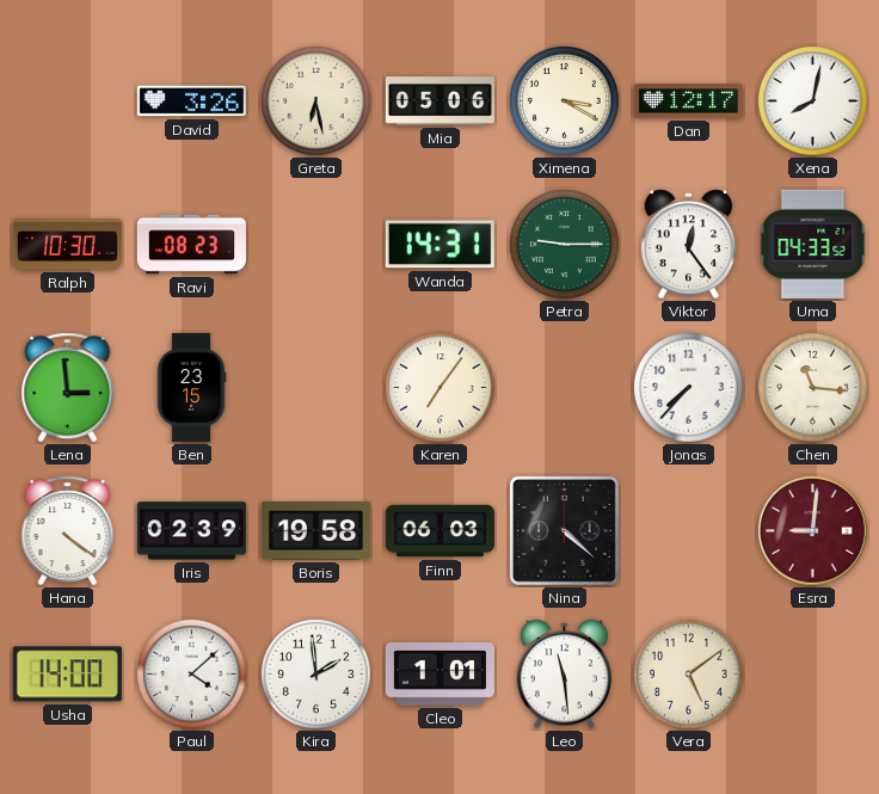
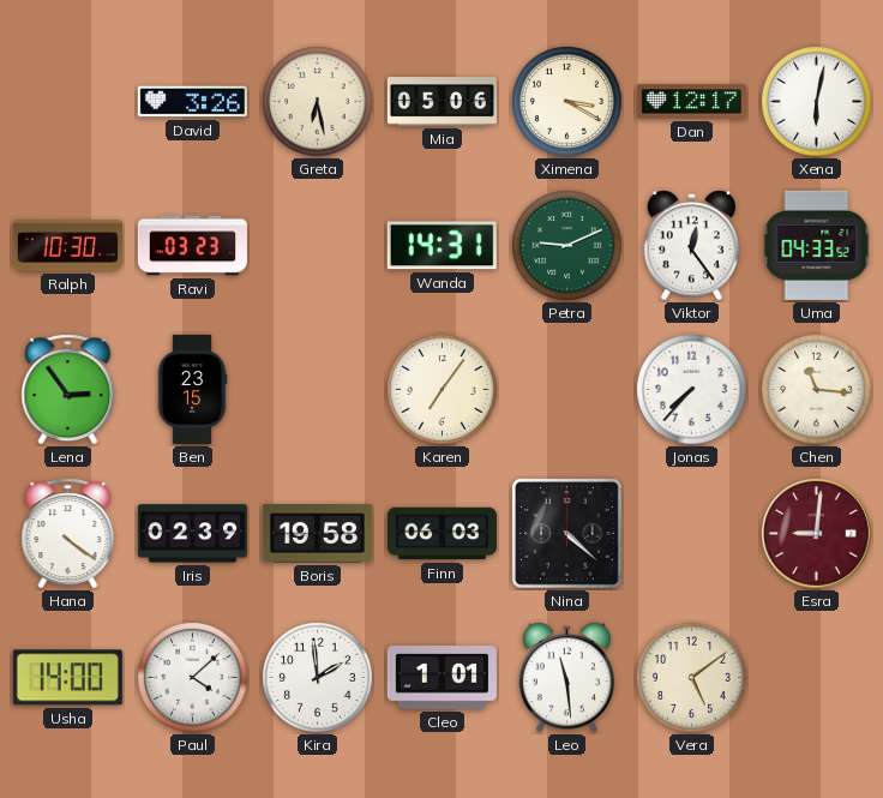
Xena: 8:02 -> 6:02
Ravi: 08:23 -> 03:23
Petra: 9:15 -> 9:11
Lena: 2:59 -> 2:54
